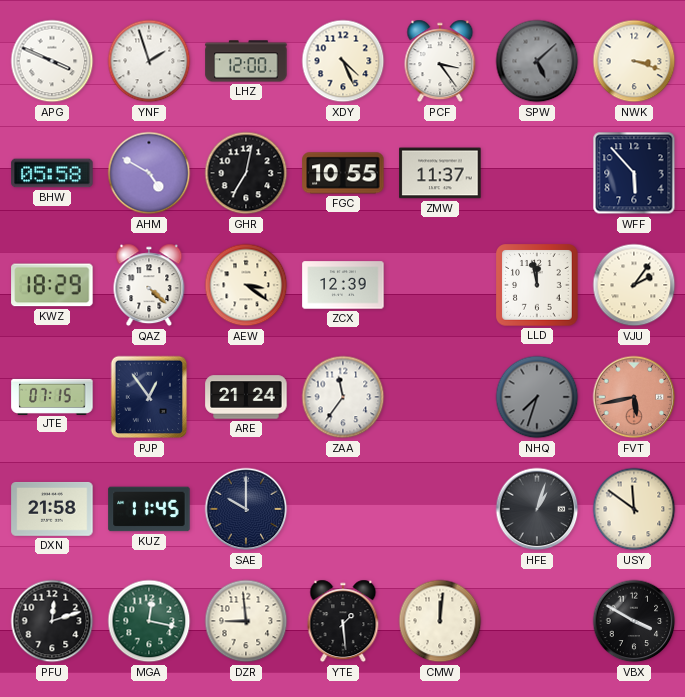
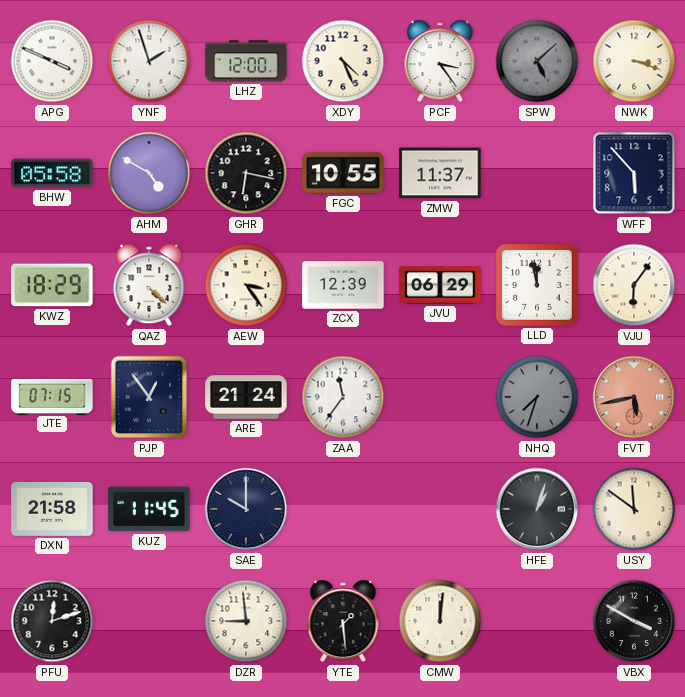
GHR: 7:02 -> 6:17
AEW: 3:21 -> 3:24
JVU: none -> 06:29
VJU: 2:06 -> 6:06
MGA: 12:17 -> none
